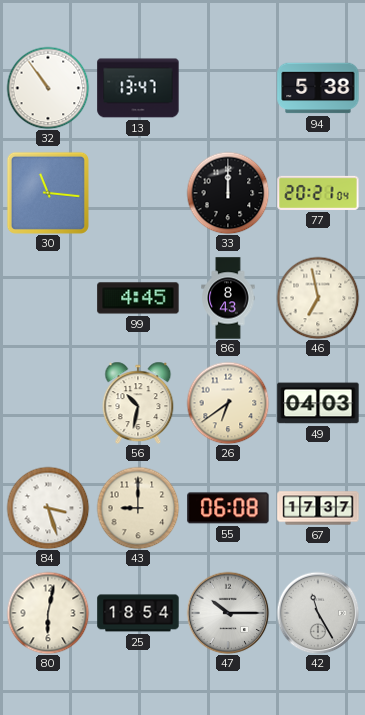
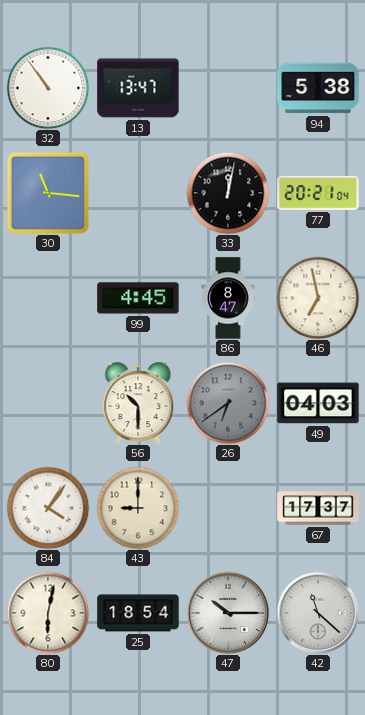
33: 12:00 -> 12:02
86: 8:43 -> 8:47
56: 10:32 -> 10:30
26 dial: cream -> grey
84: 3:27 -> 4:06
55: 06:08 -> none
42: 11:25 -> 11:22
